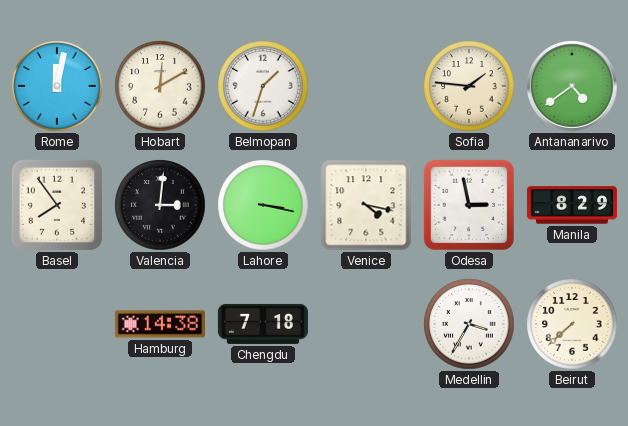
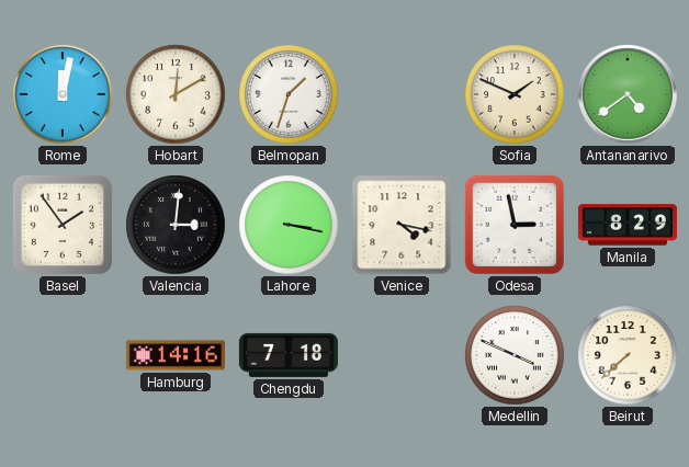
Sofia: 1:46 -> 1:49
Basel: 7:54 -> 1:54
Hamburg: 14:38 -> 14:16
Medellin: 3:35 -> 3:49
